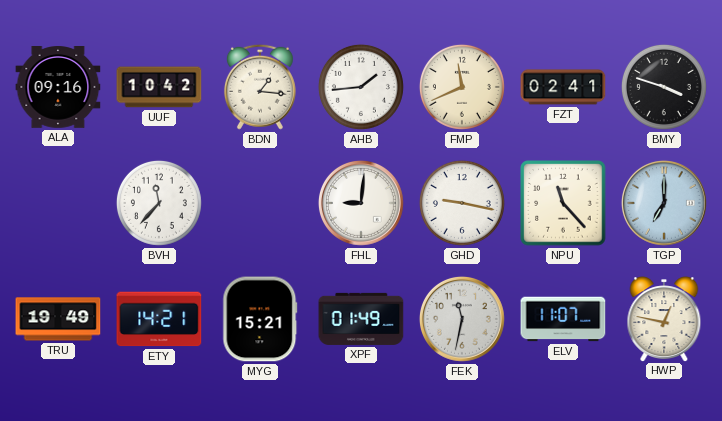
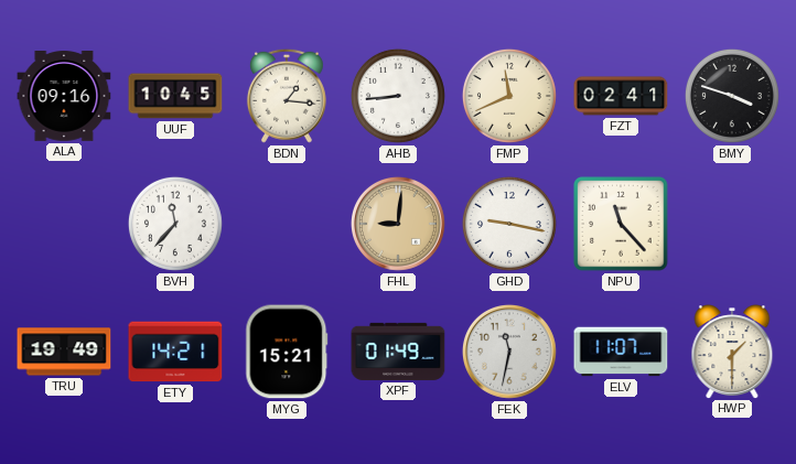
UUF: 10:42 -> 10:45
AHB: 1:44 -> 8:44
FHL dial: white -> champagne
TGP: 7:00 -> none
HWP: 12:47 -> 1:30
